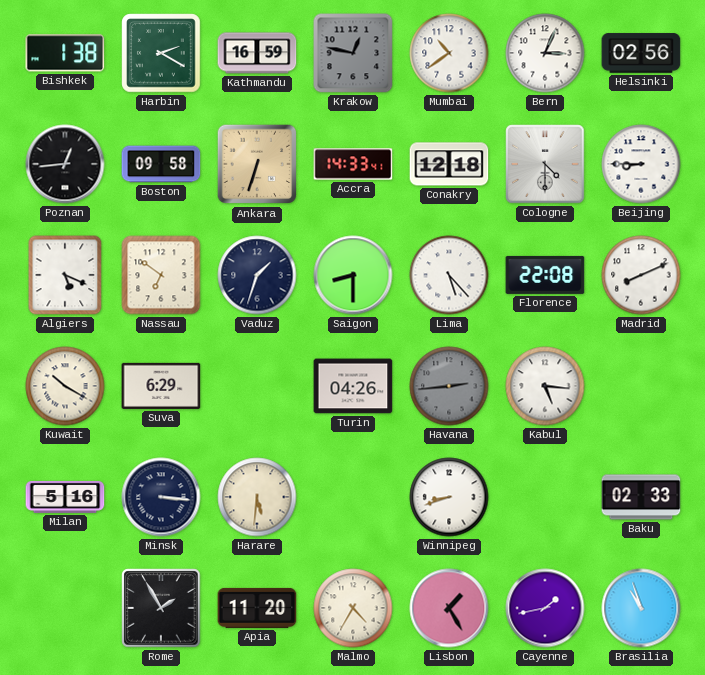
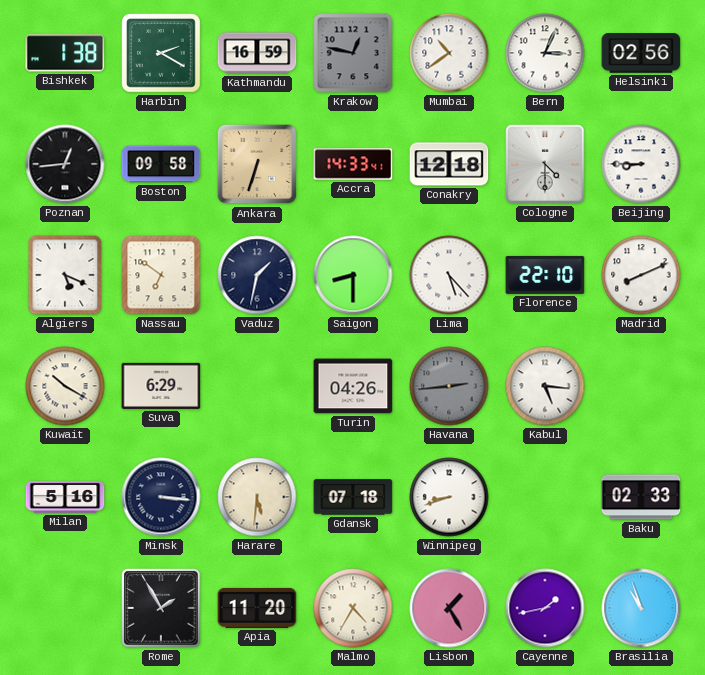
Vaduz: 1:33 -> 1:32
Florence: 22:08 -> 22:10
Gdansk: none -> 07:18
